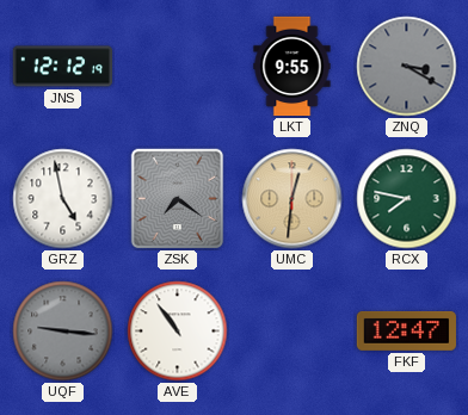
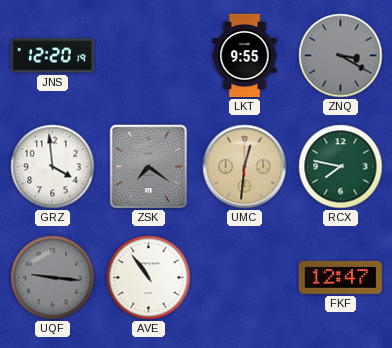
JNS: 12:12 -> 12:20
GRZ: 4:58 -> 3:59
